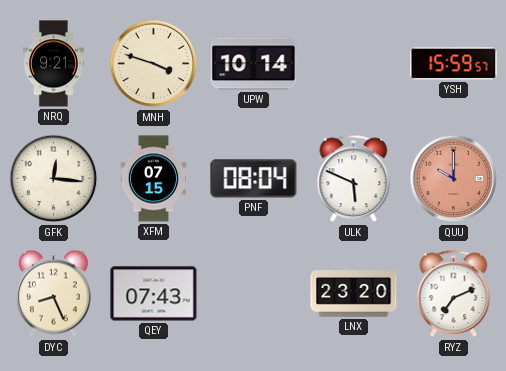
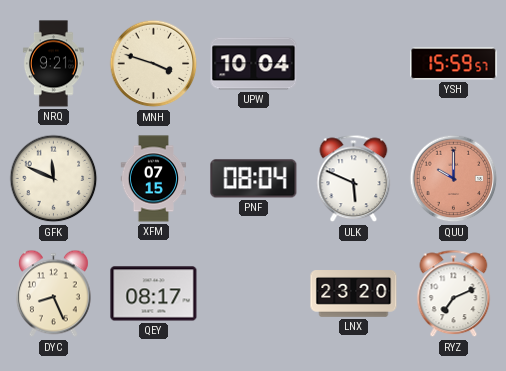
UPW: 10:14 -> 10:04
GFK: 12:16 -> 11:49
QEY: 07:43 -> 08:17
